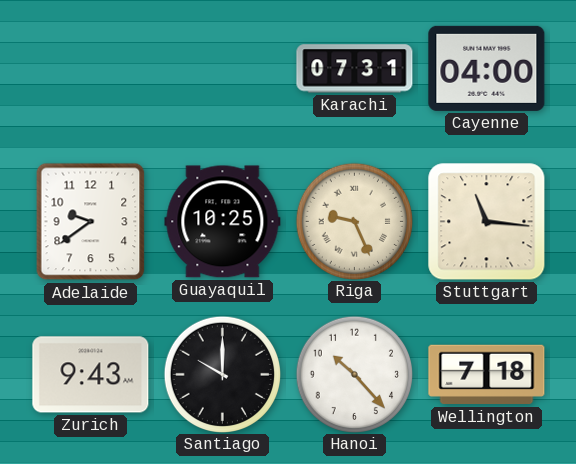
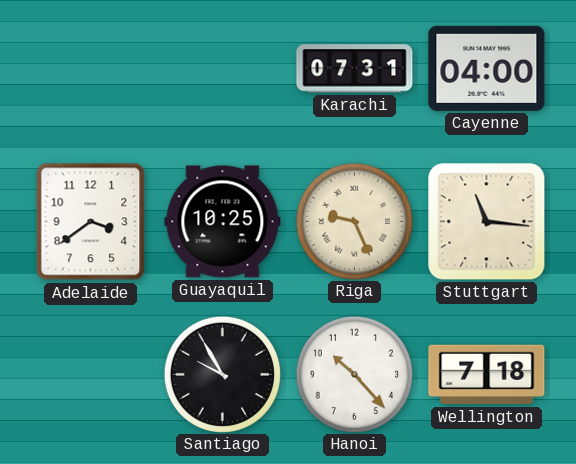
Adelaide: 9:39 -> 3:39
Zurich: 9:43 -> none
Santiago: 10:00 -> 9:55
